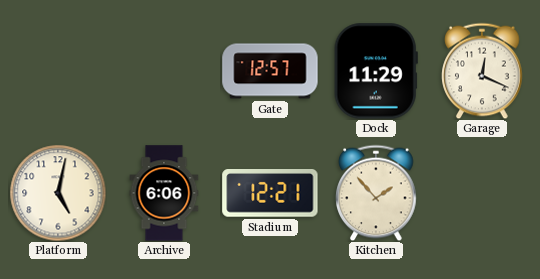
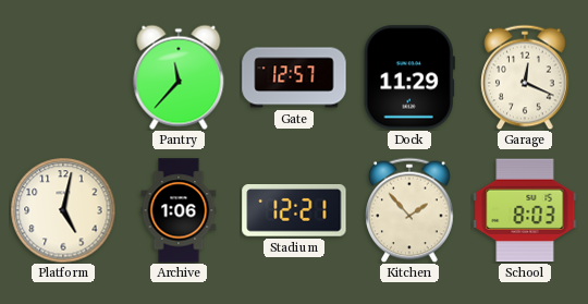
Pantry: none -> 11:37
Archive: 6:06 -> 1:06
School: none -> 8:03
